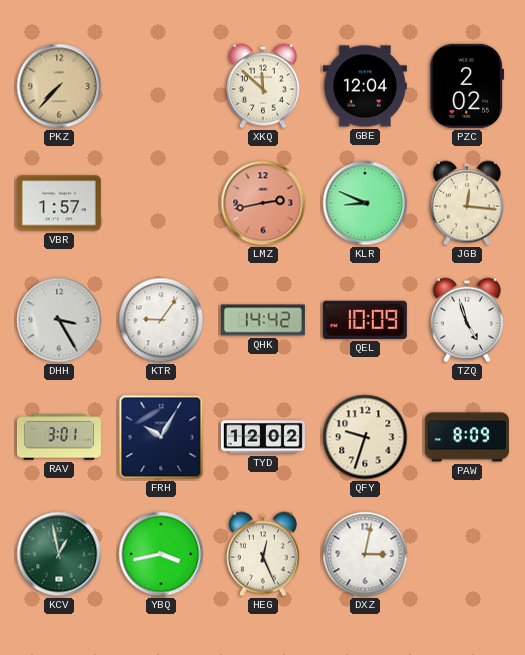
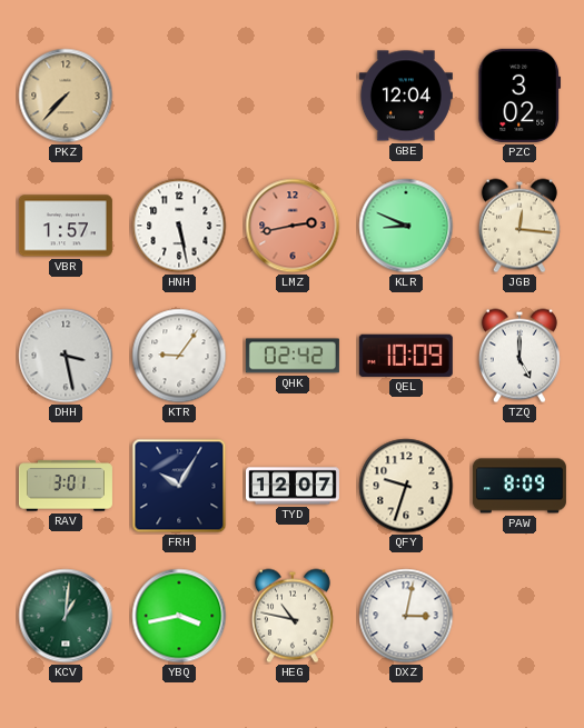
XKQ: 11:52 -> none
PZC: 2:02 -> 3:02
HNH: none -> 5:28
DHH: 3:25 -> 3:28
QHK: 14:42 -> 02:42
TZQ: 4:57 -> 5:00
TYD: 12:02 -> 12:07
KCV: 12:58 -> 1:01
HEG: 12:26 -> 10:47
